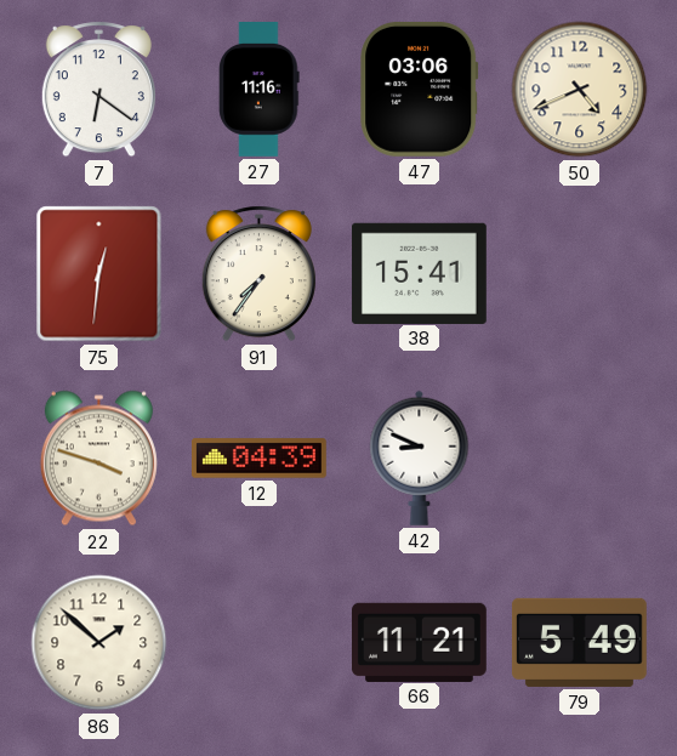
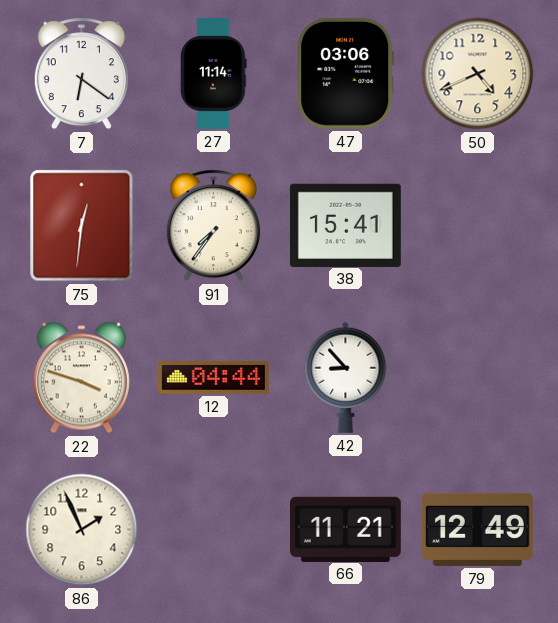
27: 11:16 -> 11:14
12: 04:39 -> 04:44
42: 8:49 -> 8:53
86: 1:52 -> 1:56
79: 5:49 -> 12:49
